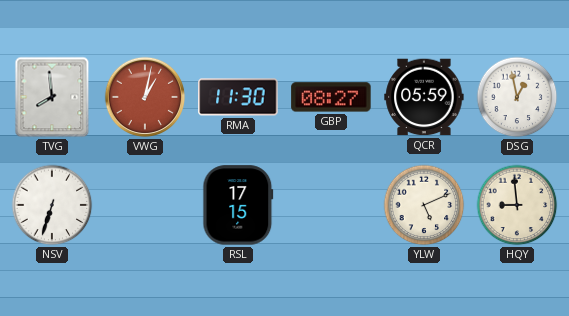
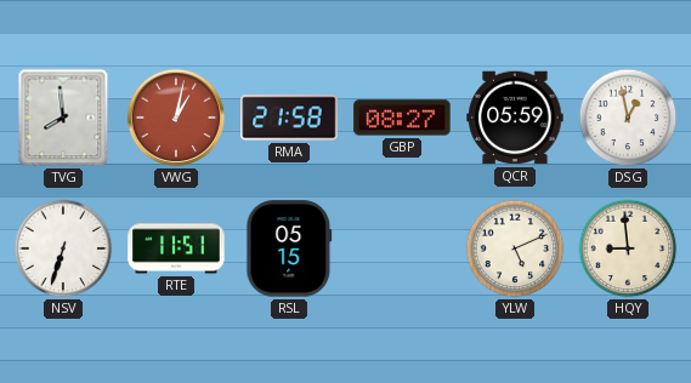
RMA: 11:30 -> 21:58
RTE: none -> 11:51
RSL: 17:15 -> 05:15
